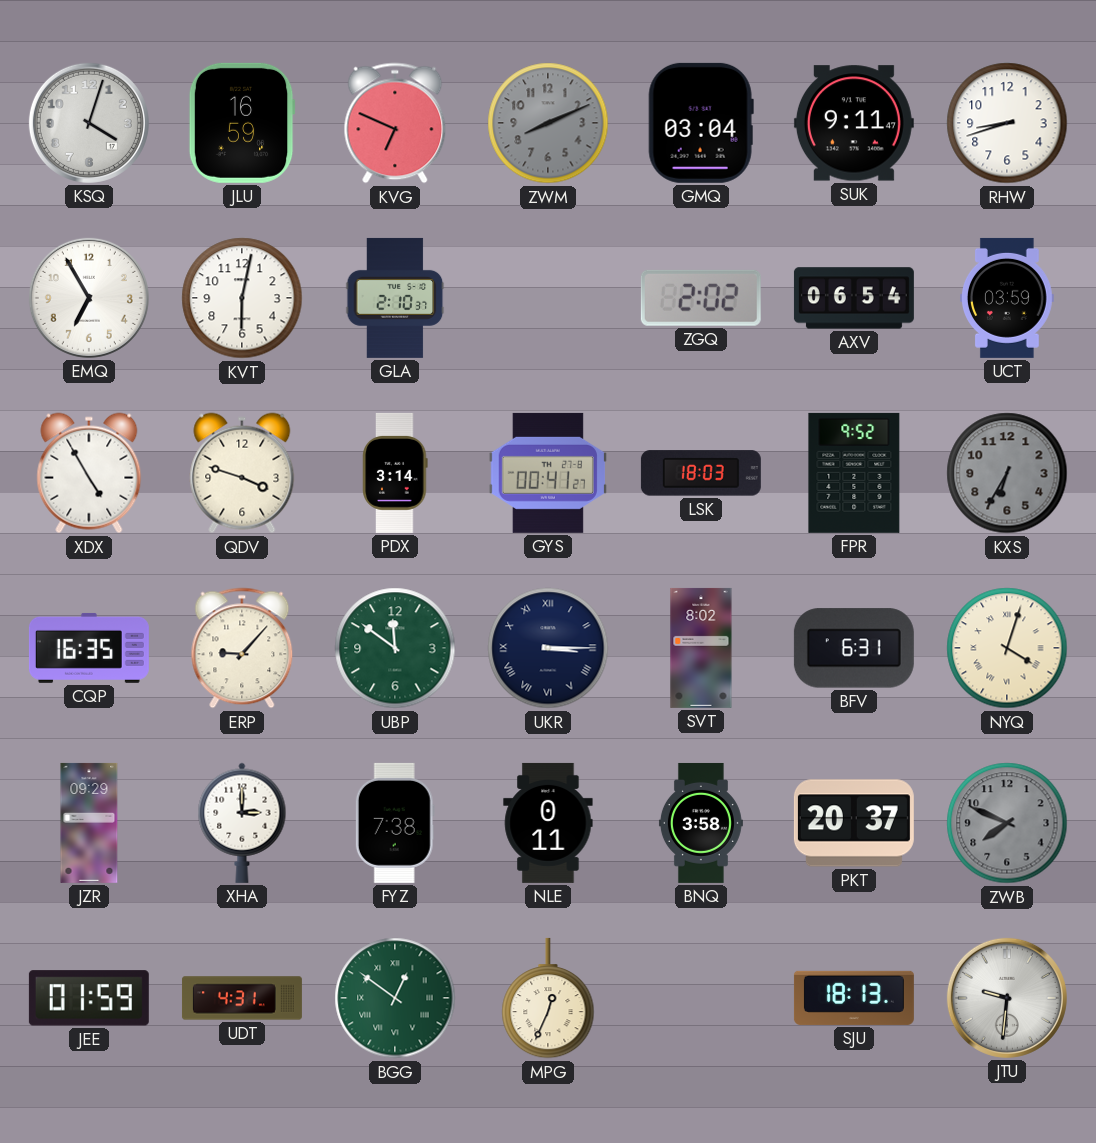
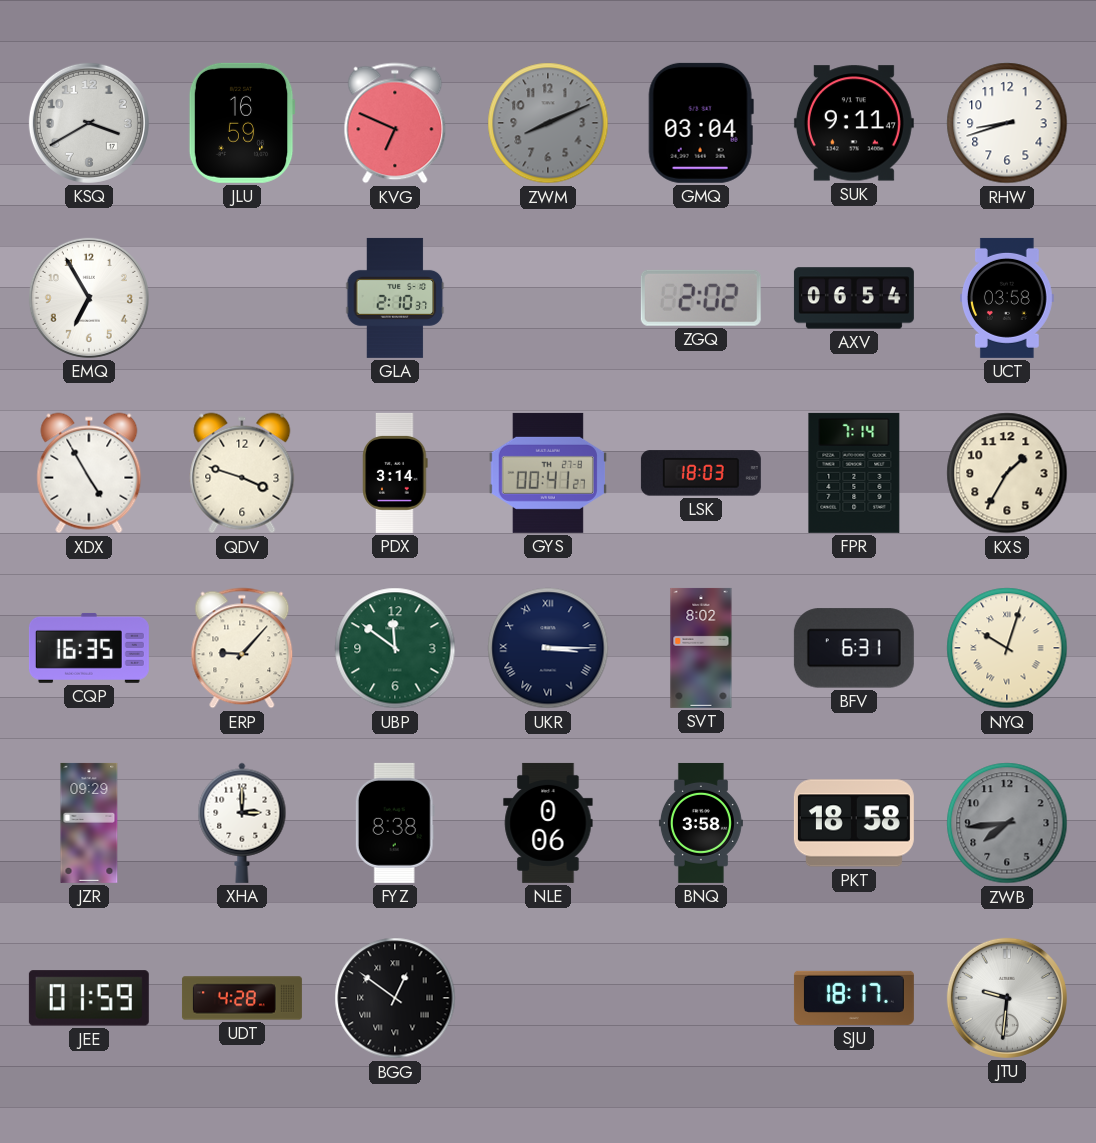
KSQ: 4:03 -> 3:40
KVT: 6:02 -> none
UCT: 03:59 -> 03:58
FPR: 9:52 -> 7:14
KXS: 6:35 -> 1:35
KXS dial: grey -> cream
NYQ: 4:03 -> 10:03
FYZ: 7:38 -> 8:38
NLE: 0:11 -> 0:06
PKT: 20:37 -> 18:58
ZWB: 7:49 -> 7:44
UDT: 4:31 -> 4:28
BGG dial: green -> black
MPG: 12:34 -> none
SJU: 18:13 -> 18:17
